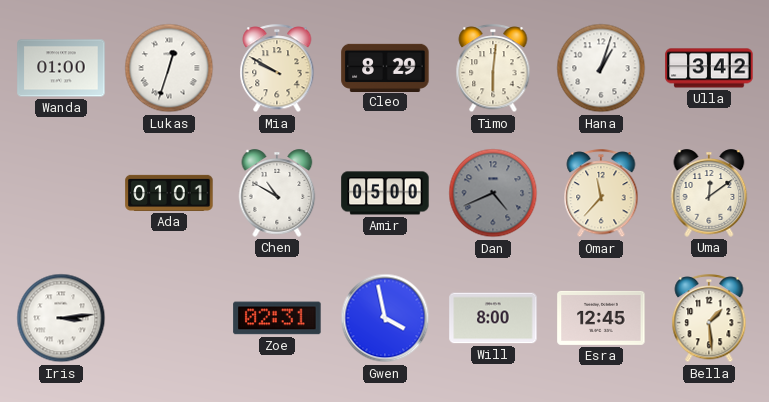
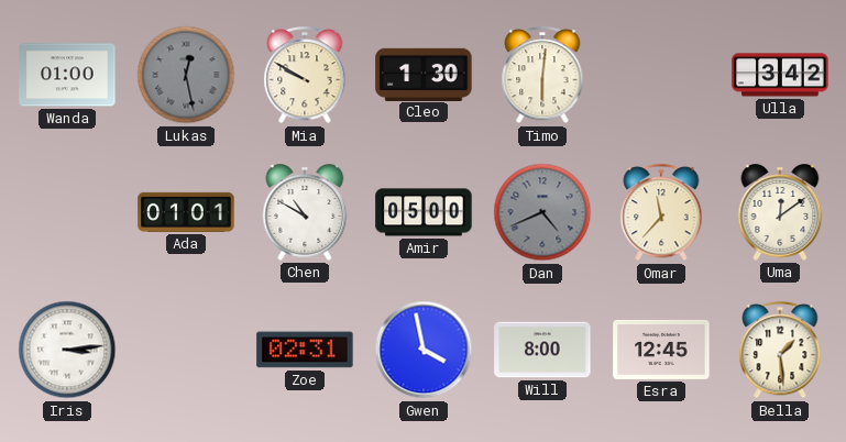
Lukas: 12:33 -> 12:28
Lukas dial: white -> grey
Cleo: 8:29 -> 1:30
Hana: 1:03 -> none
